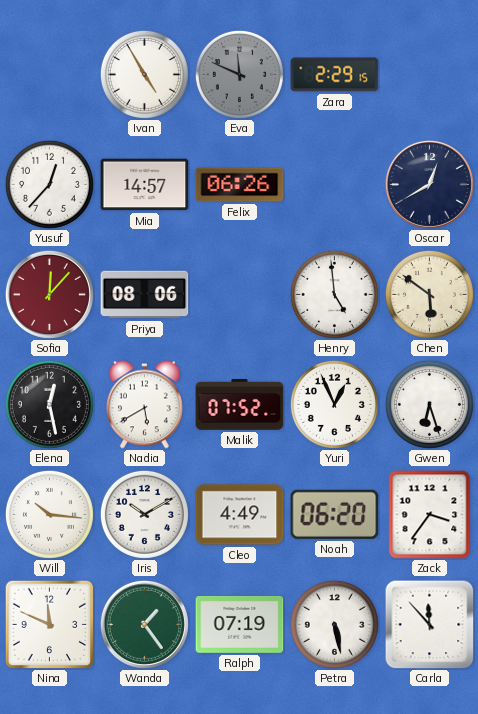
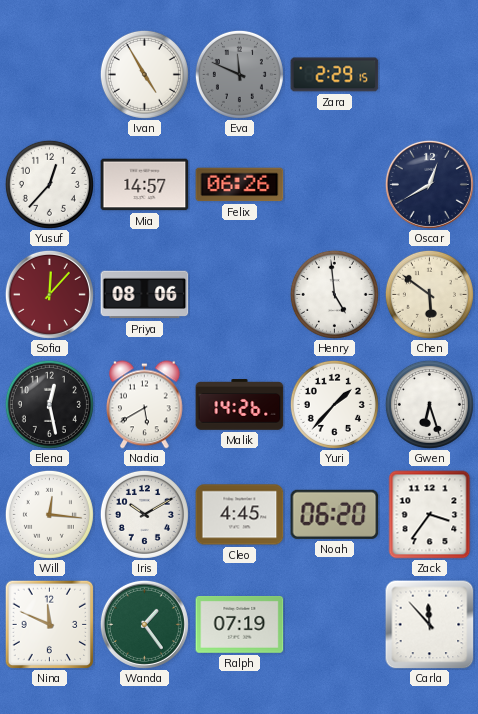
Malik: 07:52 -> 14:26
Yuri: 12:56 -> 1:37
Will: 10:16 -> 12:16
Cleo: 4:49 -> 4:45
Petra: 5:28 -> none
